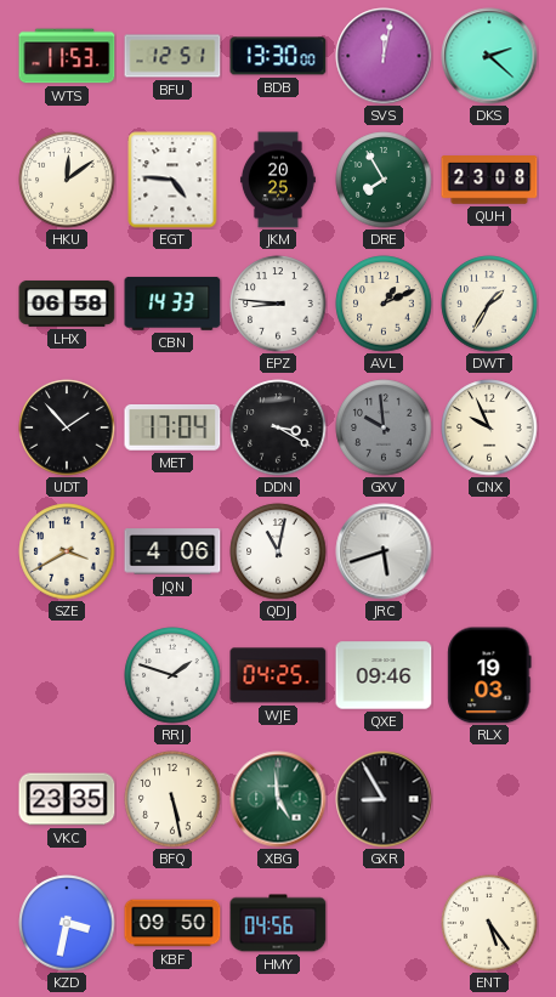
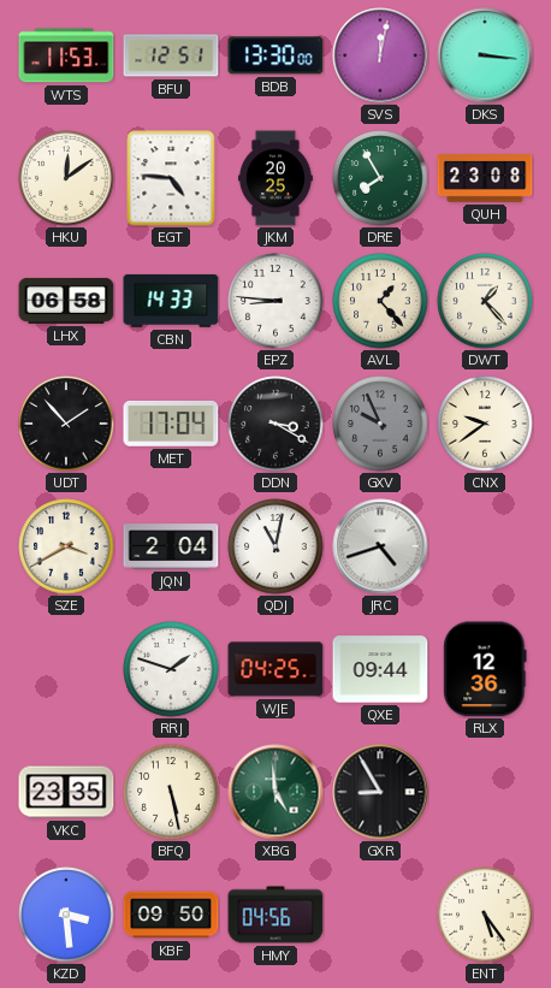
DKS: 2:22 -> 3:16
AVL: 1:11 -> 1:23
DWT: 1:35 -> 1:23
GXV: 9:59 -> 9:56
CNX: 9:56 -> 9:39
JQN: 4:06 -> 2:04
JRC: 5:42 -> 4:42
QXE: 09:46 -> 09:44
RLX: 19:03 -> 12:36
KZD: 3:32 -> 3:29
